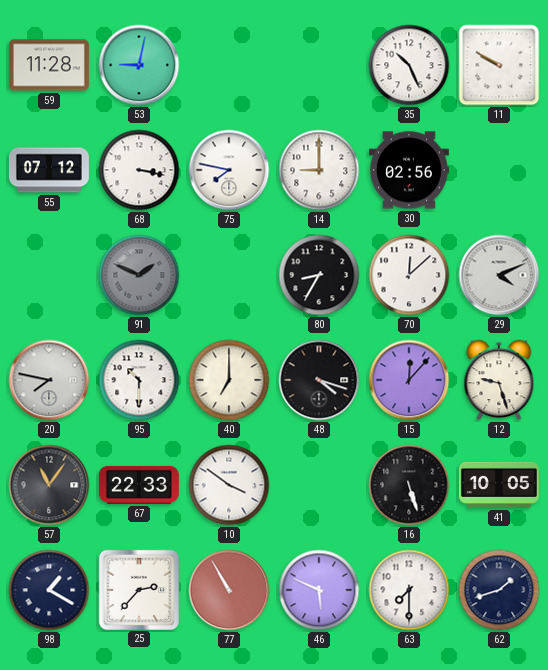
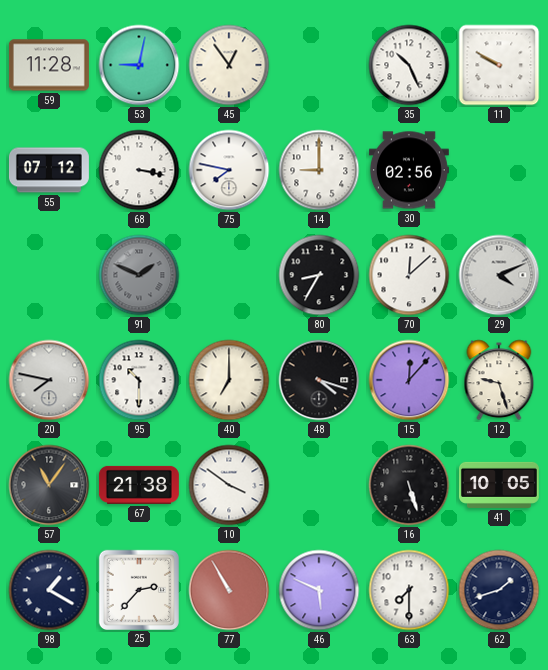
45: none -> 12:54
67: 22:33 -> 21:38
